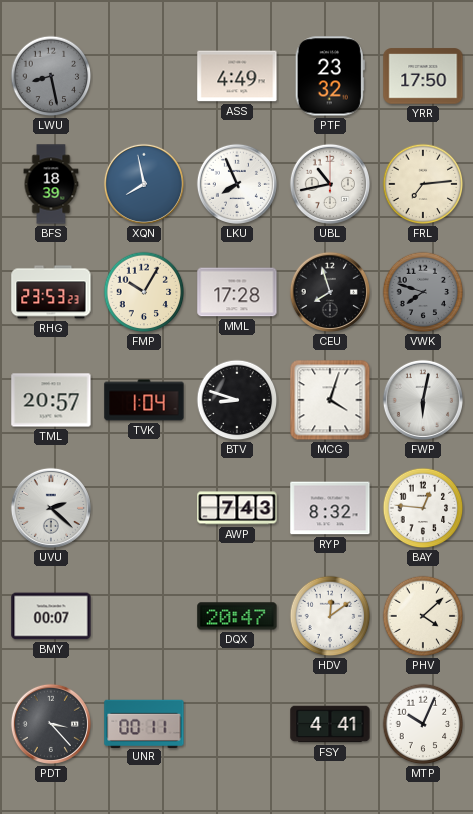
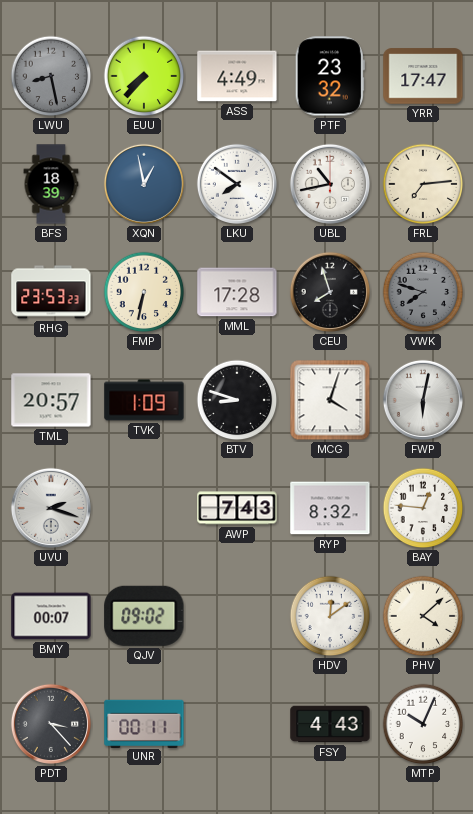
EUU: none -> 7:37
YRR: 17:50 -> 17:47
XQN: 7:58 -> 12:58
LKU: 7:56 -> 7:51
FMP: 10:05 -> 6:32
TVK: 1:04 -> 1:09
UVU: 2:22 -> 2:18
QJV: none -> 09:02
DQX: 20:47 -> none
FSY: 4:41 -> 4:43
